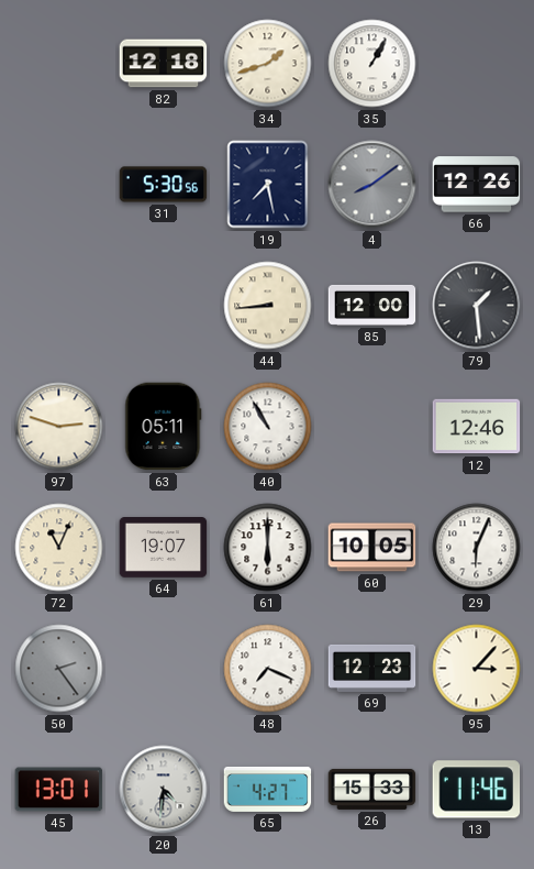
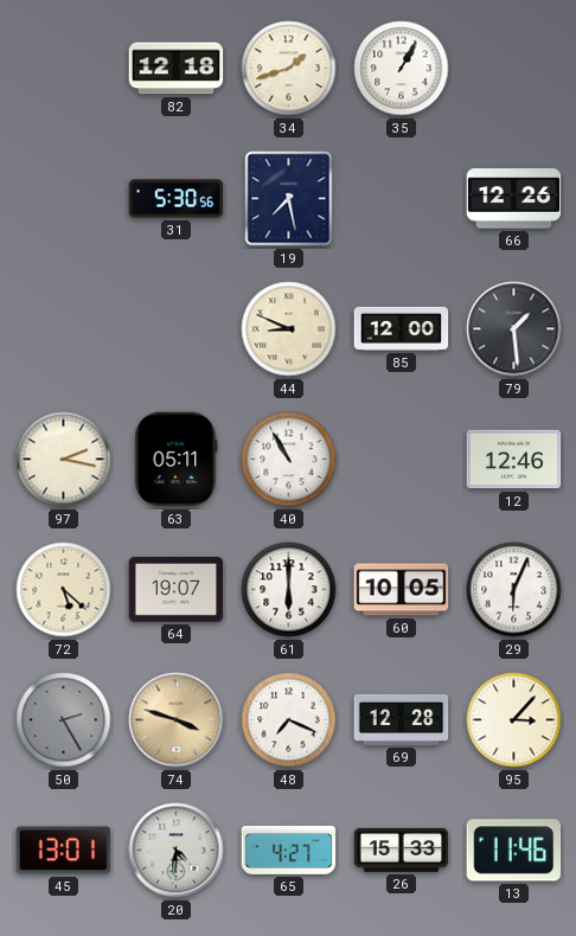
4: 8:09 -> none
44: 8:44 -> 8:49
97: 2:48 -> 2:17
72: 11:04 -> 5:22
50: 2:24 -> 2:25
74: none -> 3:48
69: 12:23 -> 12:28
